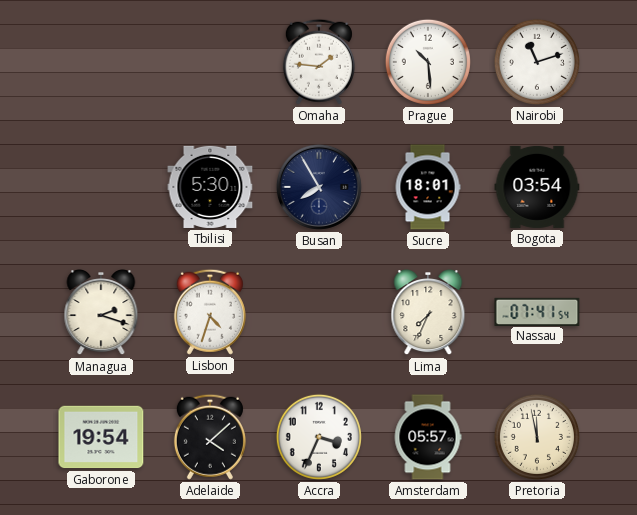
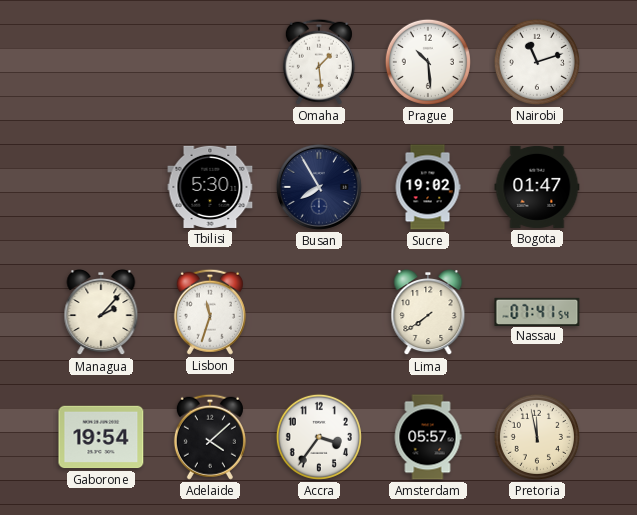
Omaha: 1:46 -> 1:29
Sucre: 18:01 -> 19:02
Bogota: 03:54 -> 01:47
Managua: 2:18 -> 2:07
Lisbon: 4:33 -> 11:33
Lima: 7:34 -> 7:39
Accra: 3:34 -> 3:36
